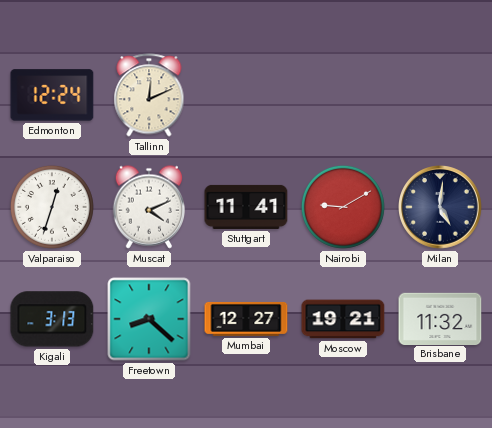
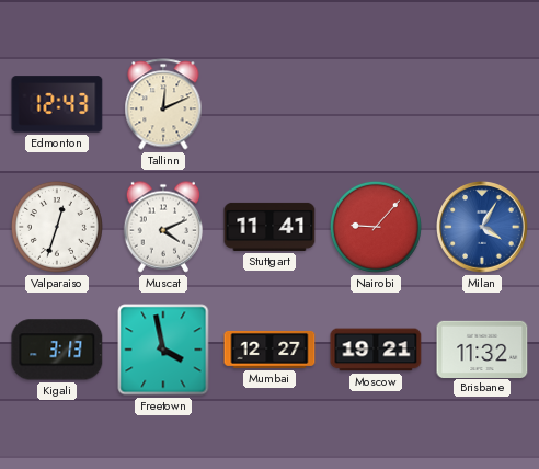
Edmonton: 12:24 -> 12:43
Nairobi: 9:10 -> 9:07
Milan: 5:01 -> 4:05
Milan dial: navy -> blue
Freetown: 8:22 -> 3:58
